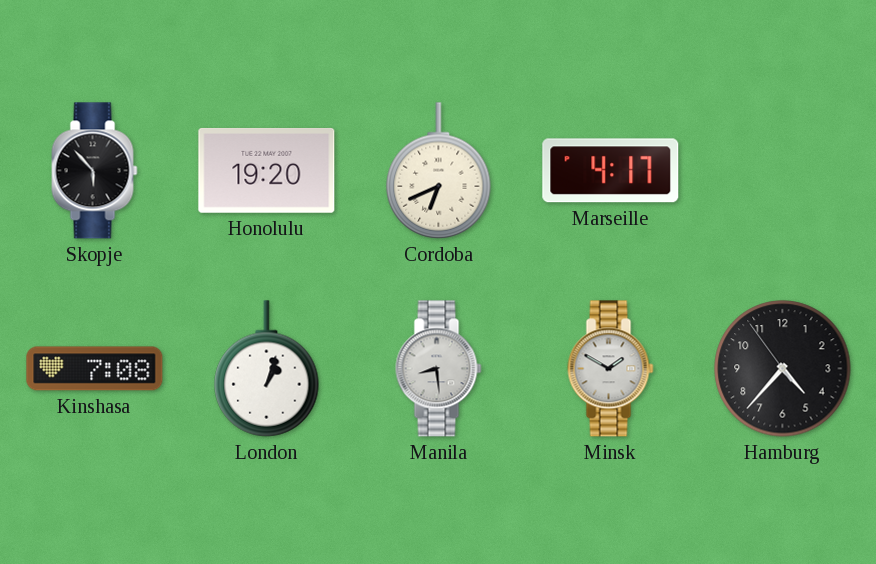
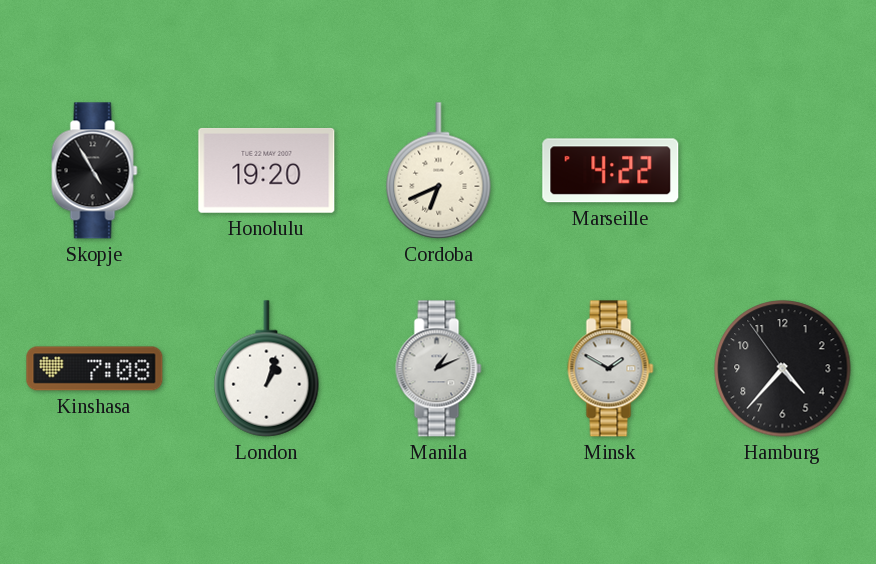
Skopje: 5:53 -> 4:55
Marseille: 4:17 -> 4:22
Manila: 8:29 -> 1:11
